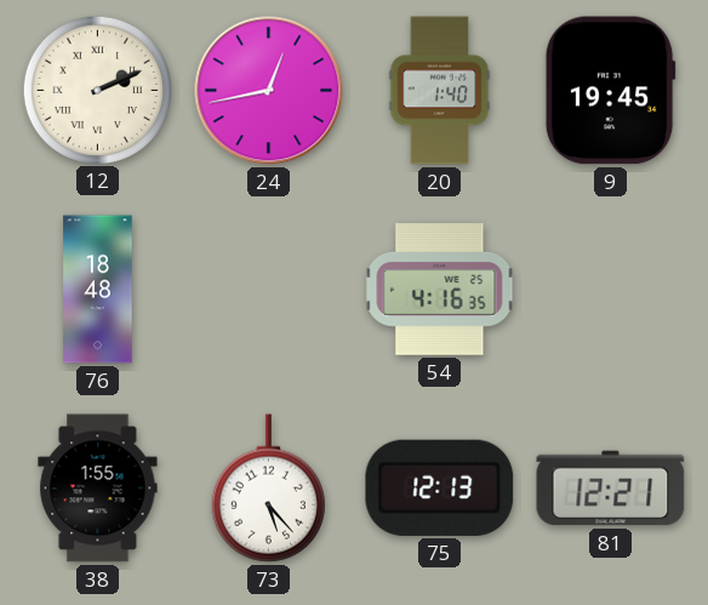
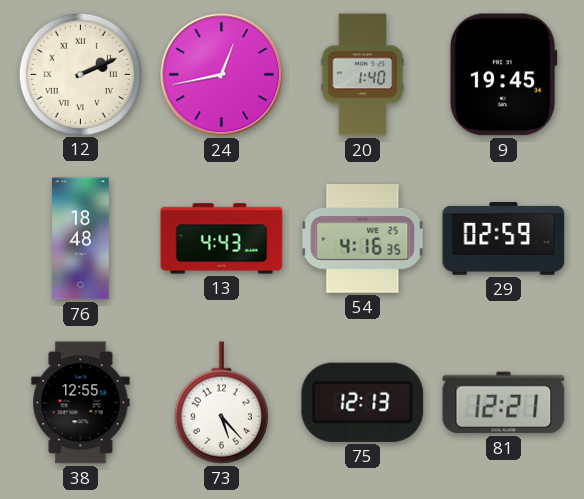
13: none -> 4:43
29: none -> 02:59
38: 1:55 -> 12:55
